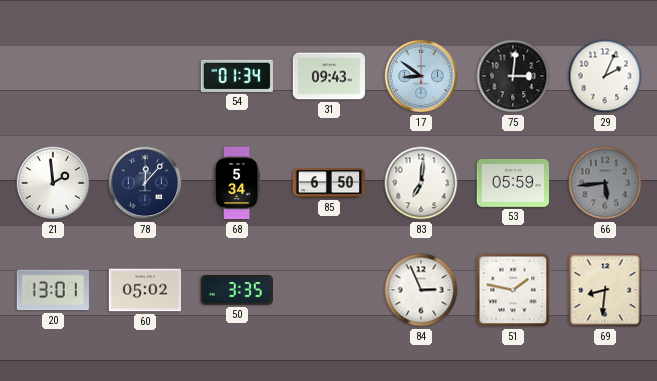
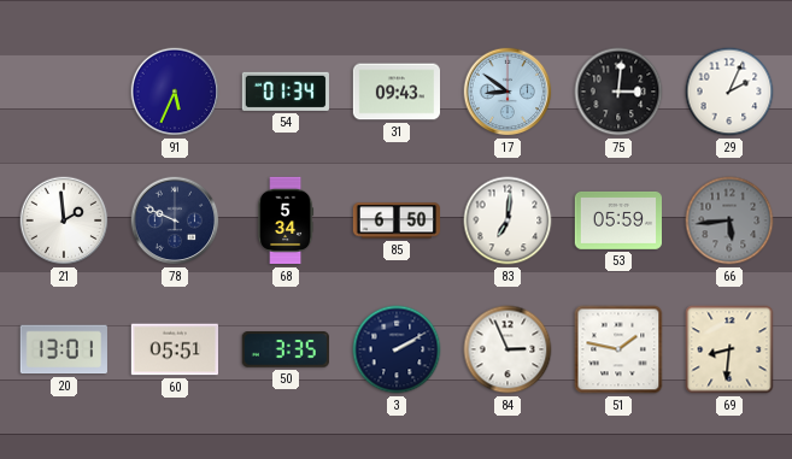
91: none -> 5:34
78: 12:07 -> 9:49
60: 05:02 -> 05:51
3: none -> 2:10
